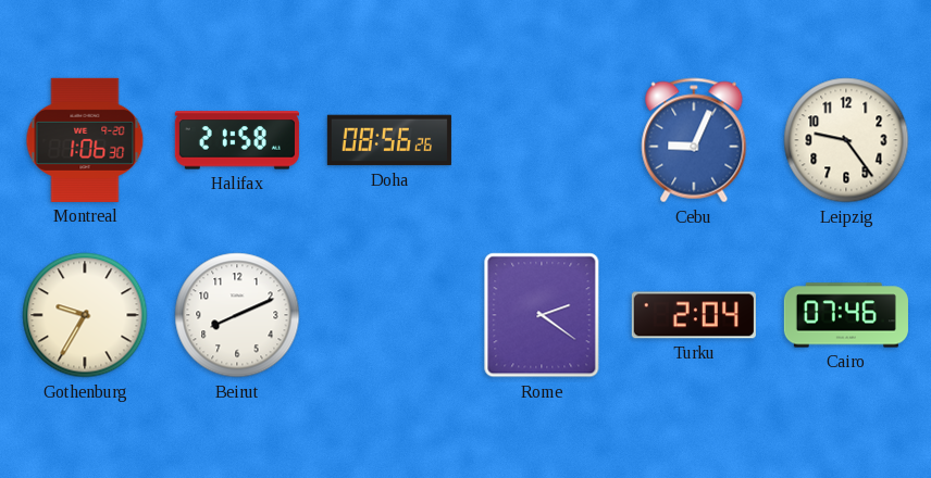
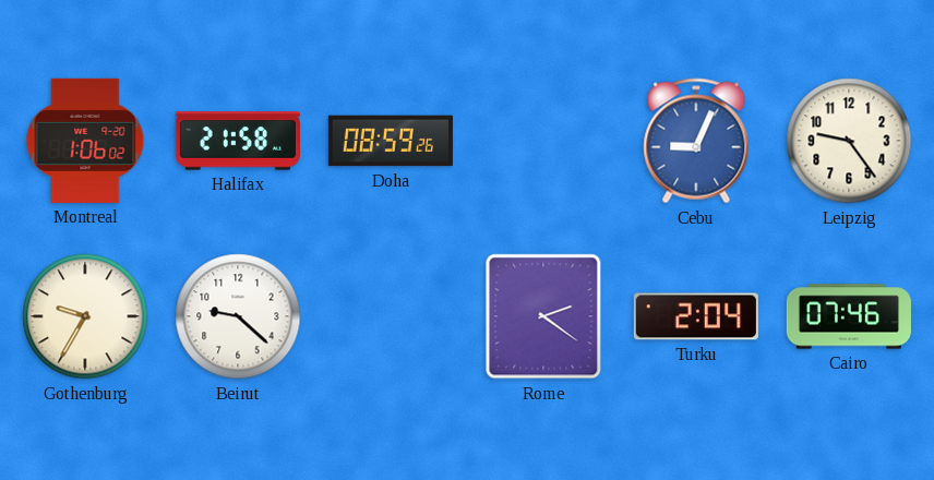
Montreal: 1:06:30 -> 1:06:02
Doha: 08:56 -> 08:59
Beirut: 8:11 -> 9:22
